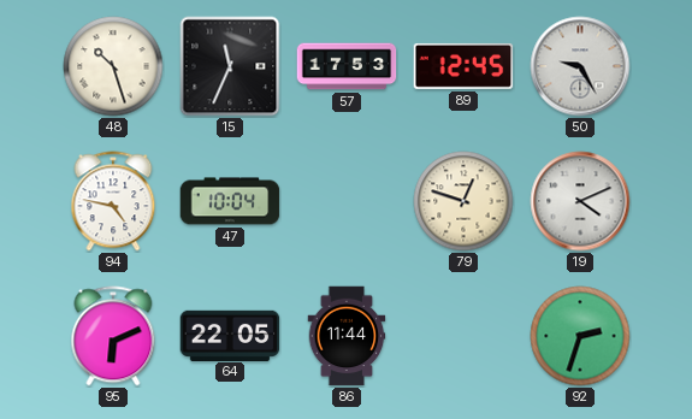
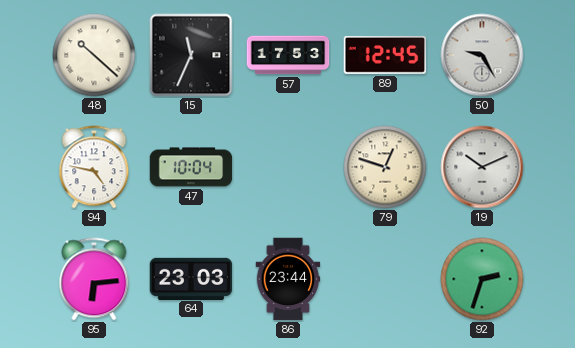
48: 10:27 -> 10:22
19: 4:11 -> 10:11
95: 6:11 -> 6:14
64: 22:05 -> 23:03
86: 11:44 -> 23:44
